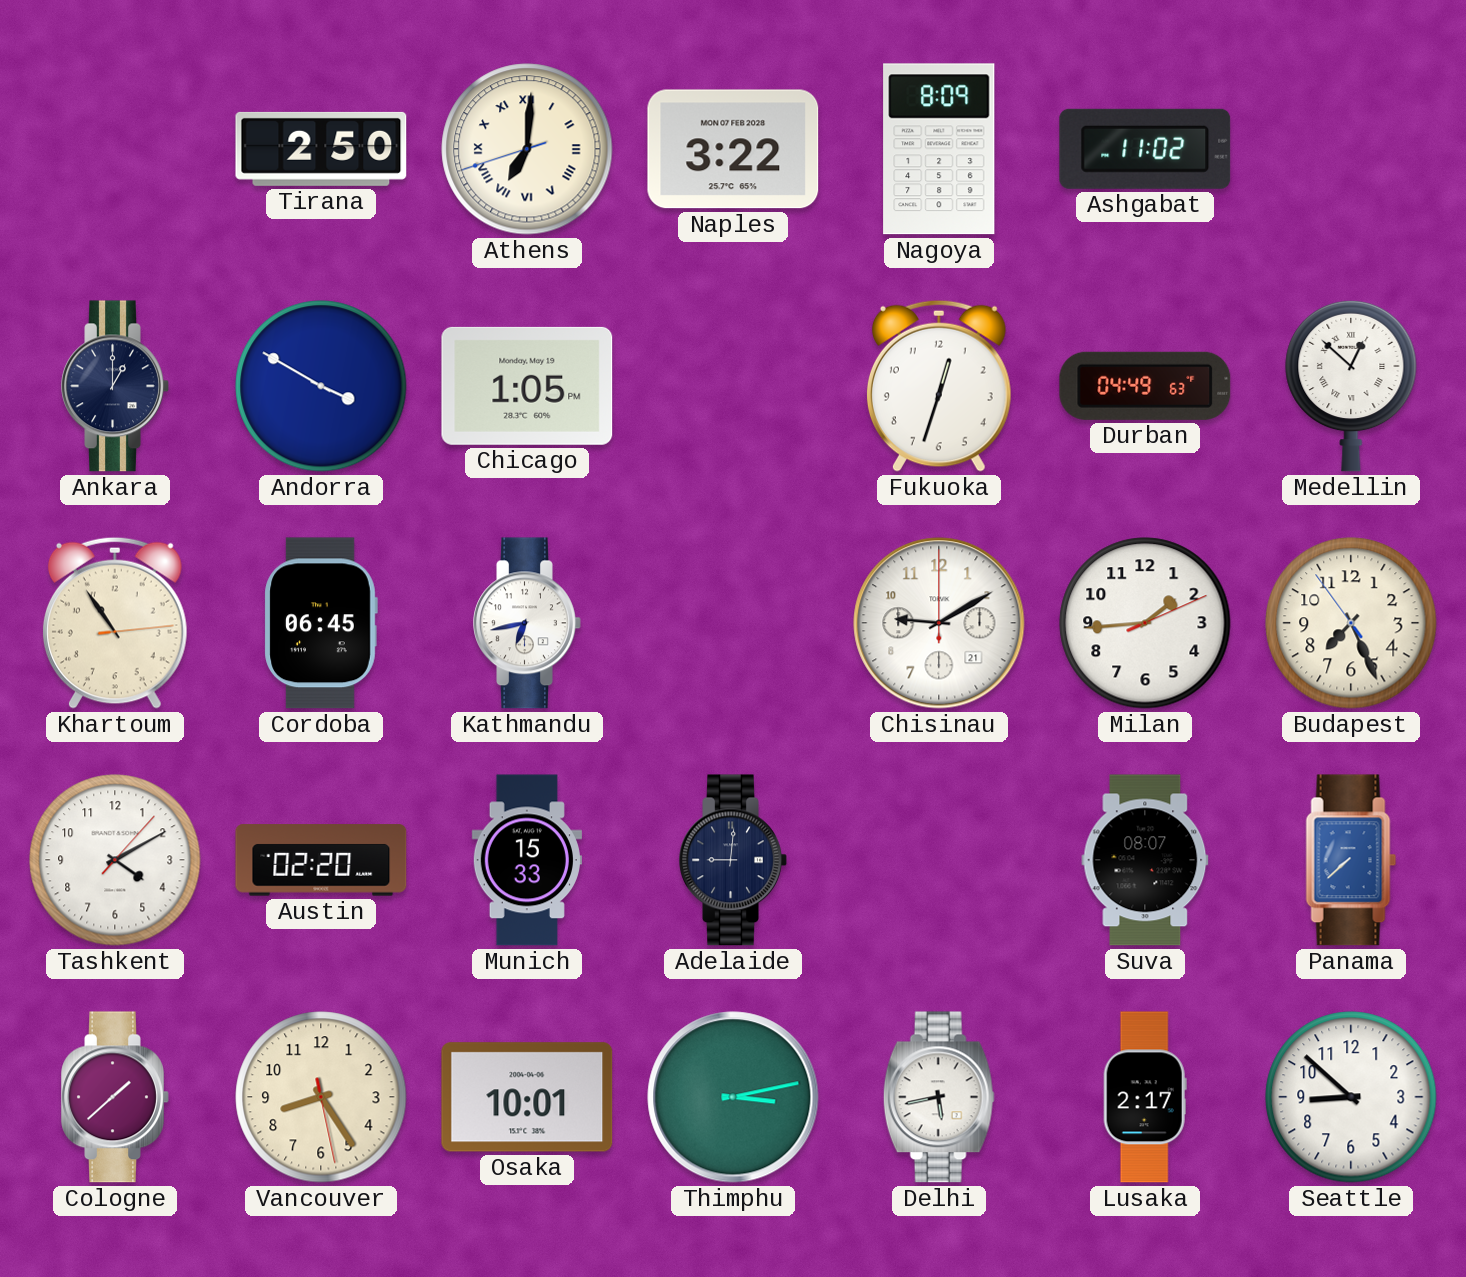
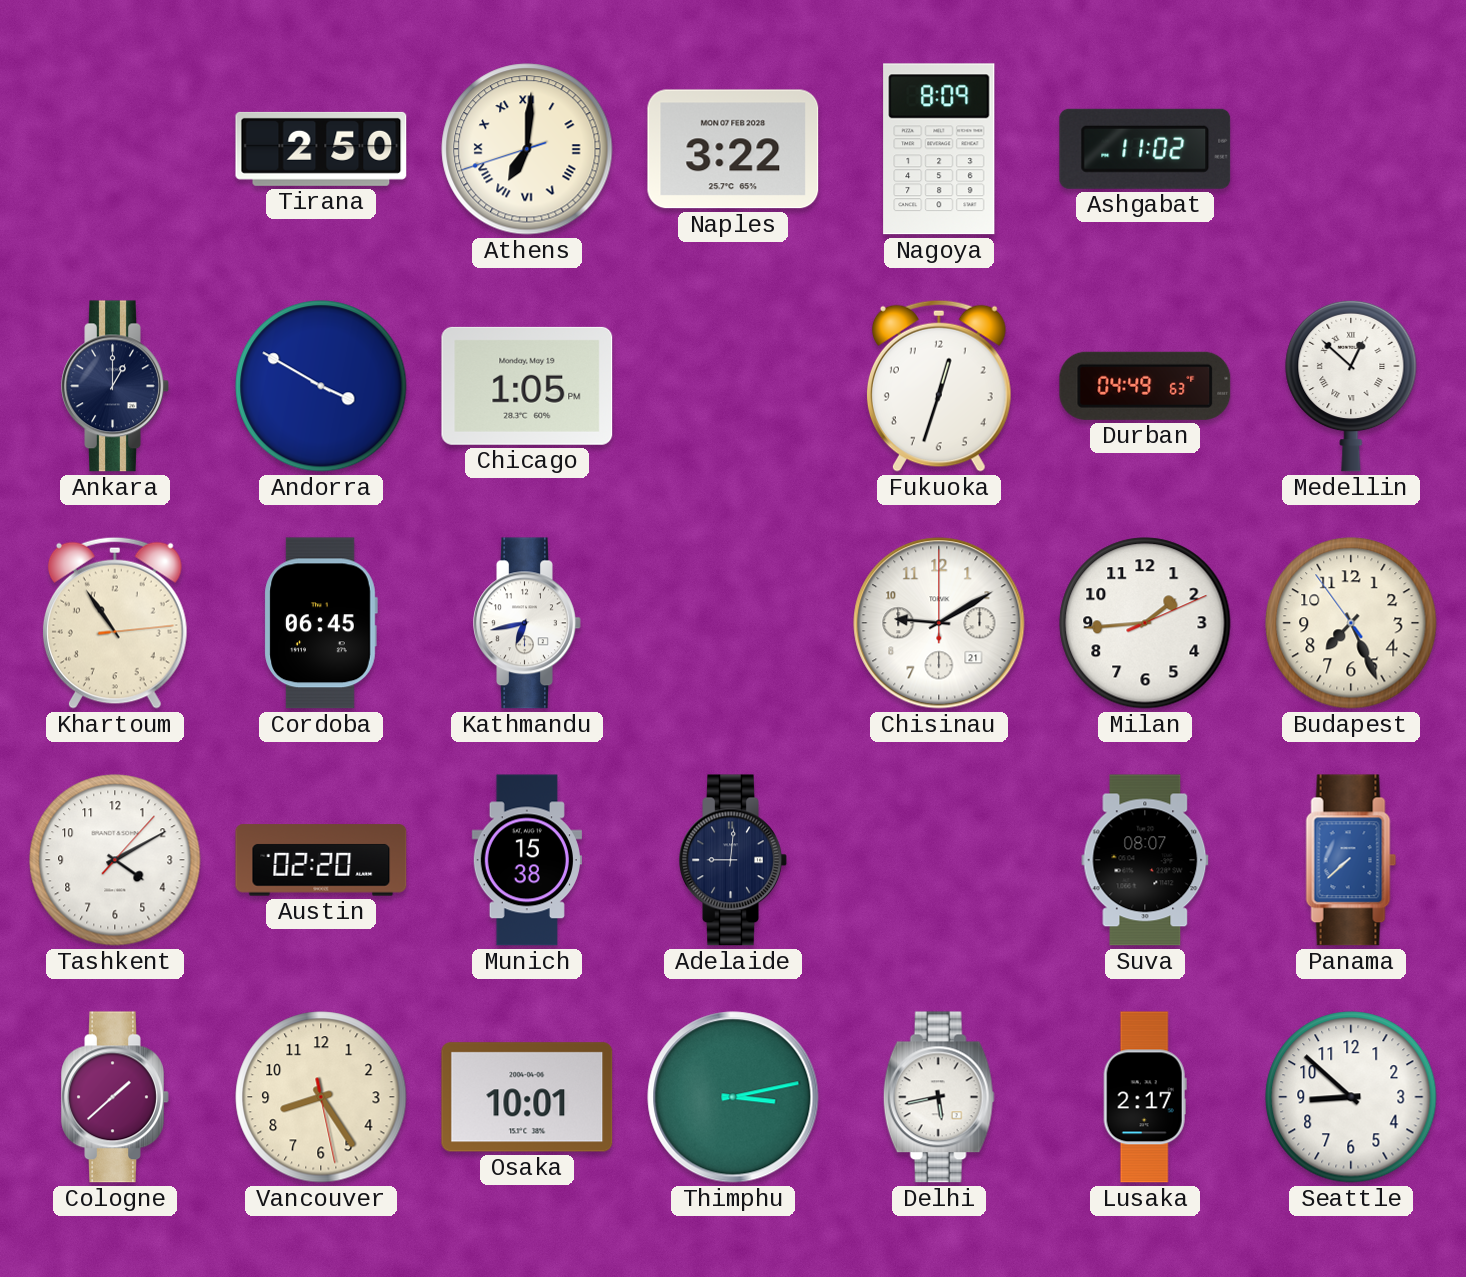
Munich: 15:33 -> 15:38
